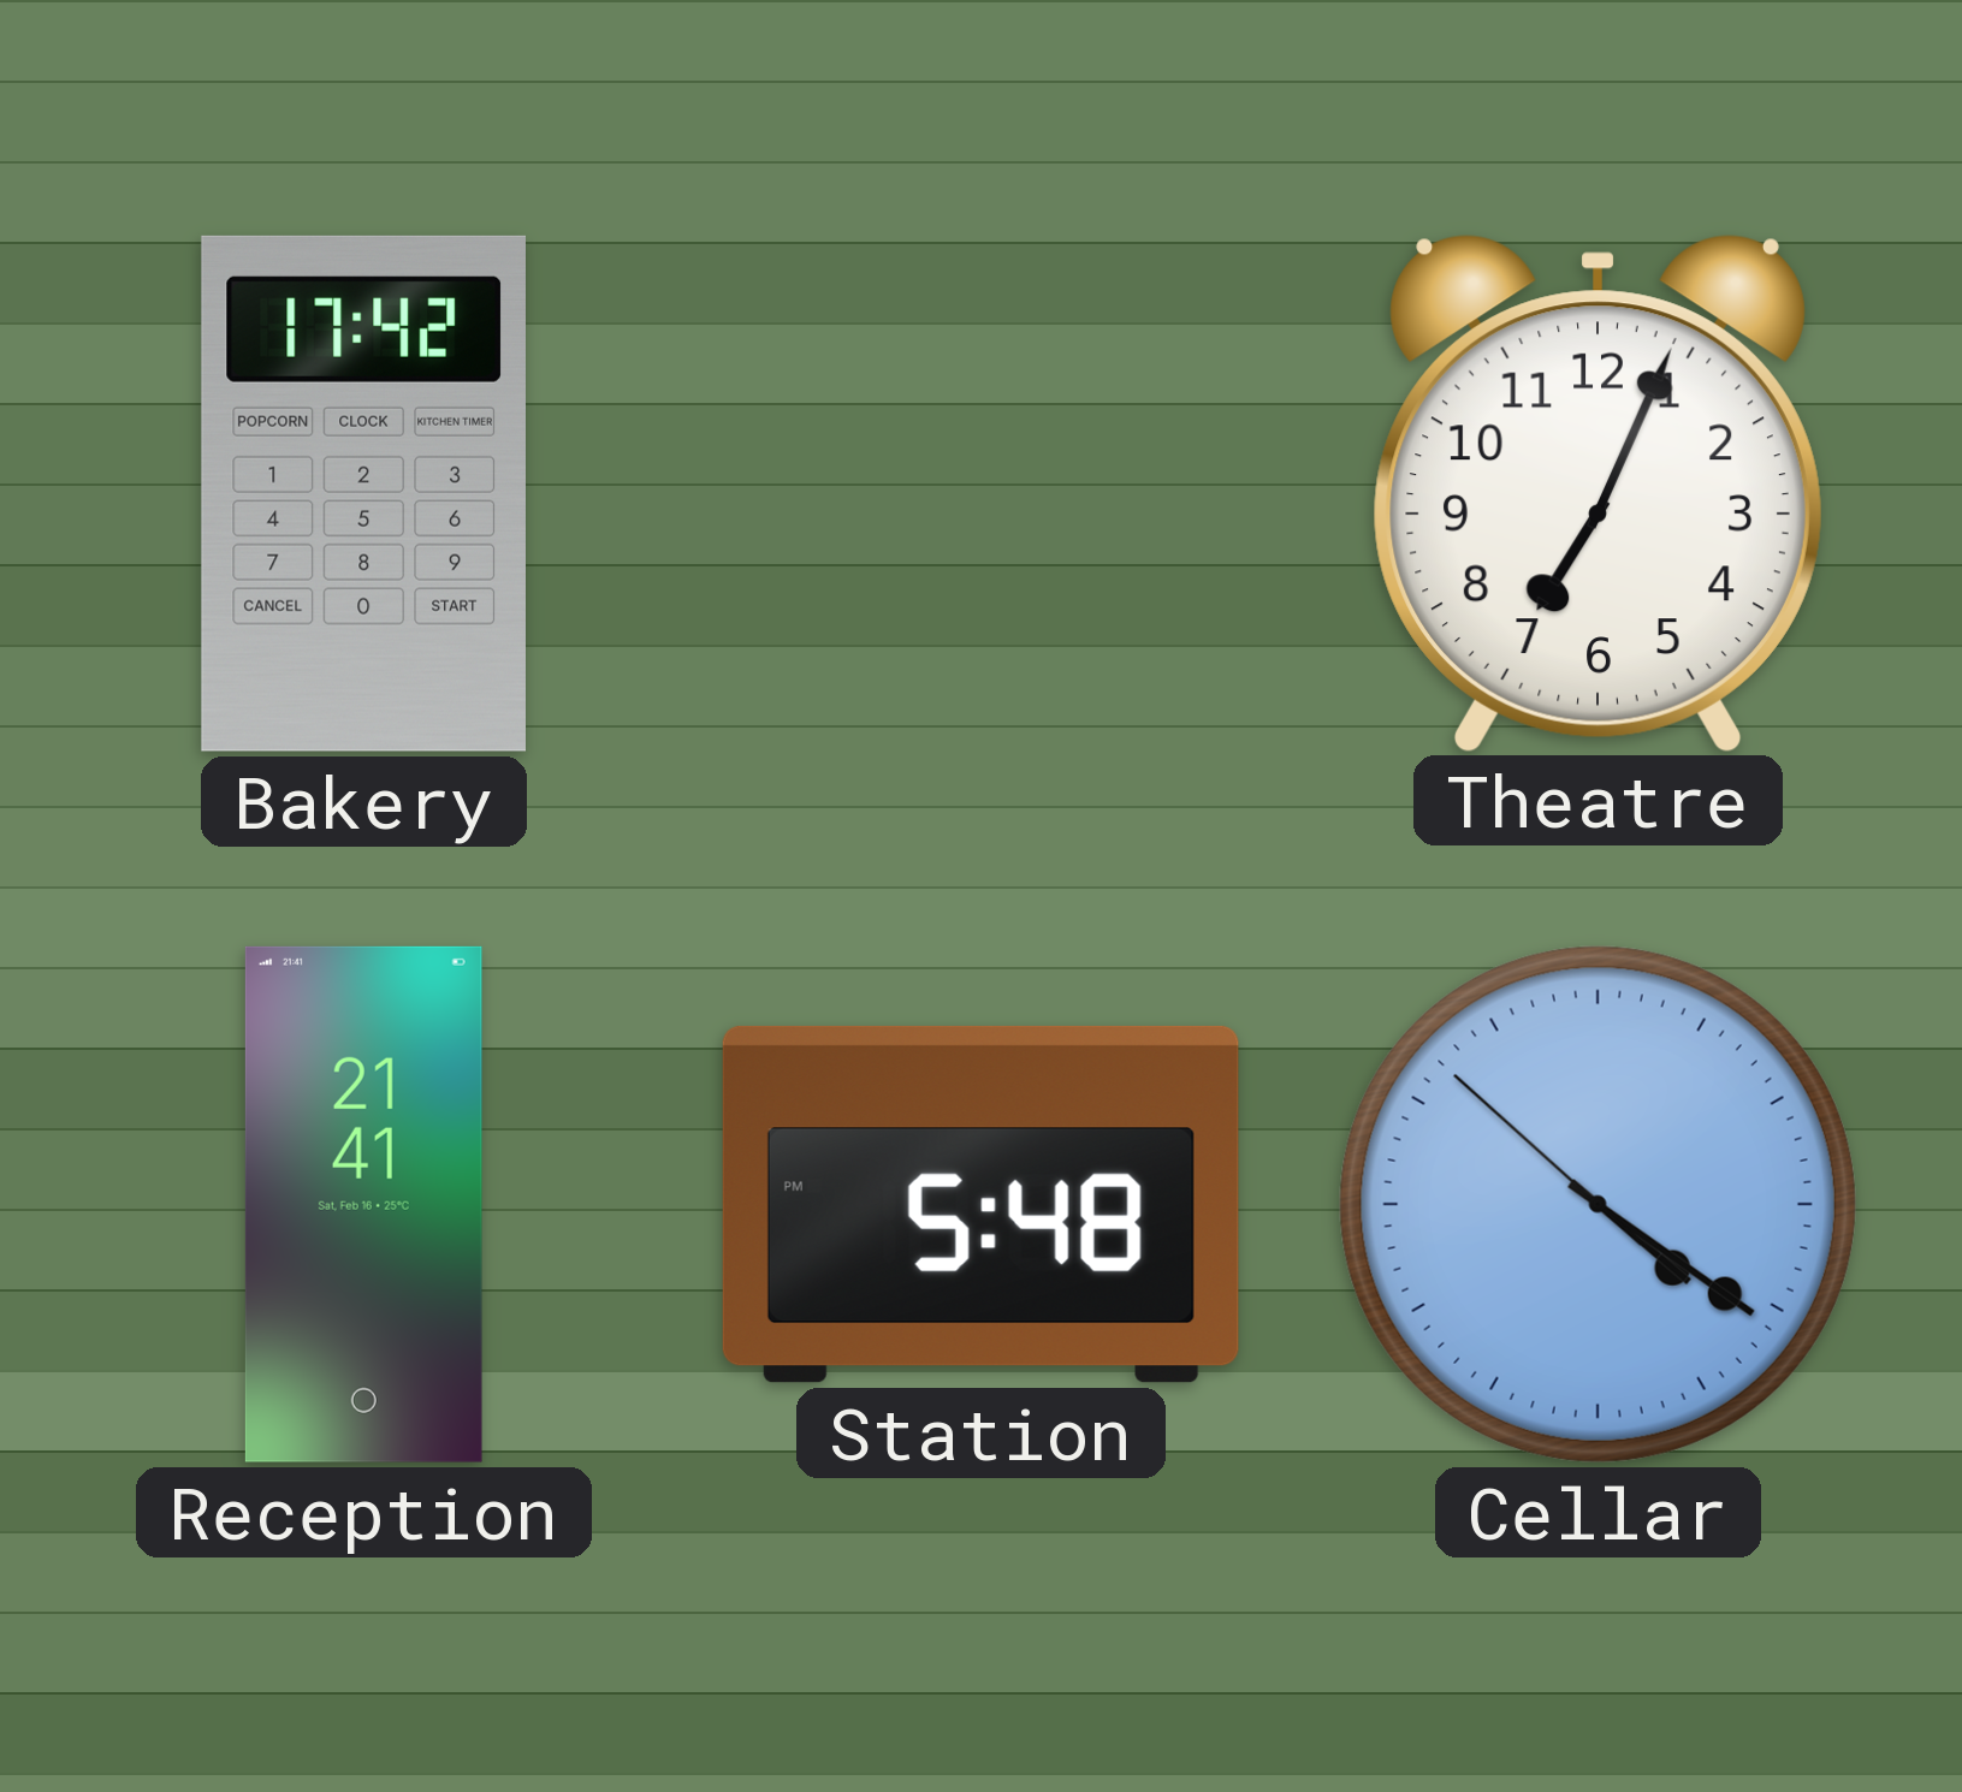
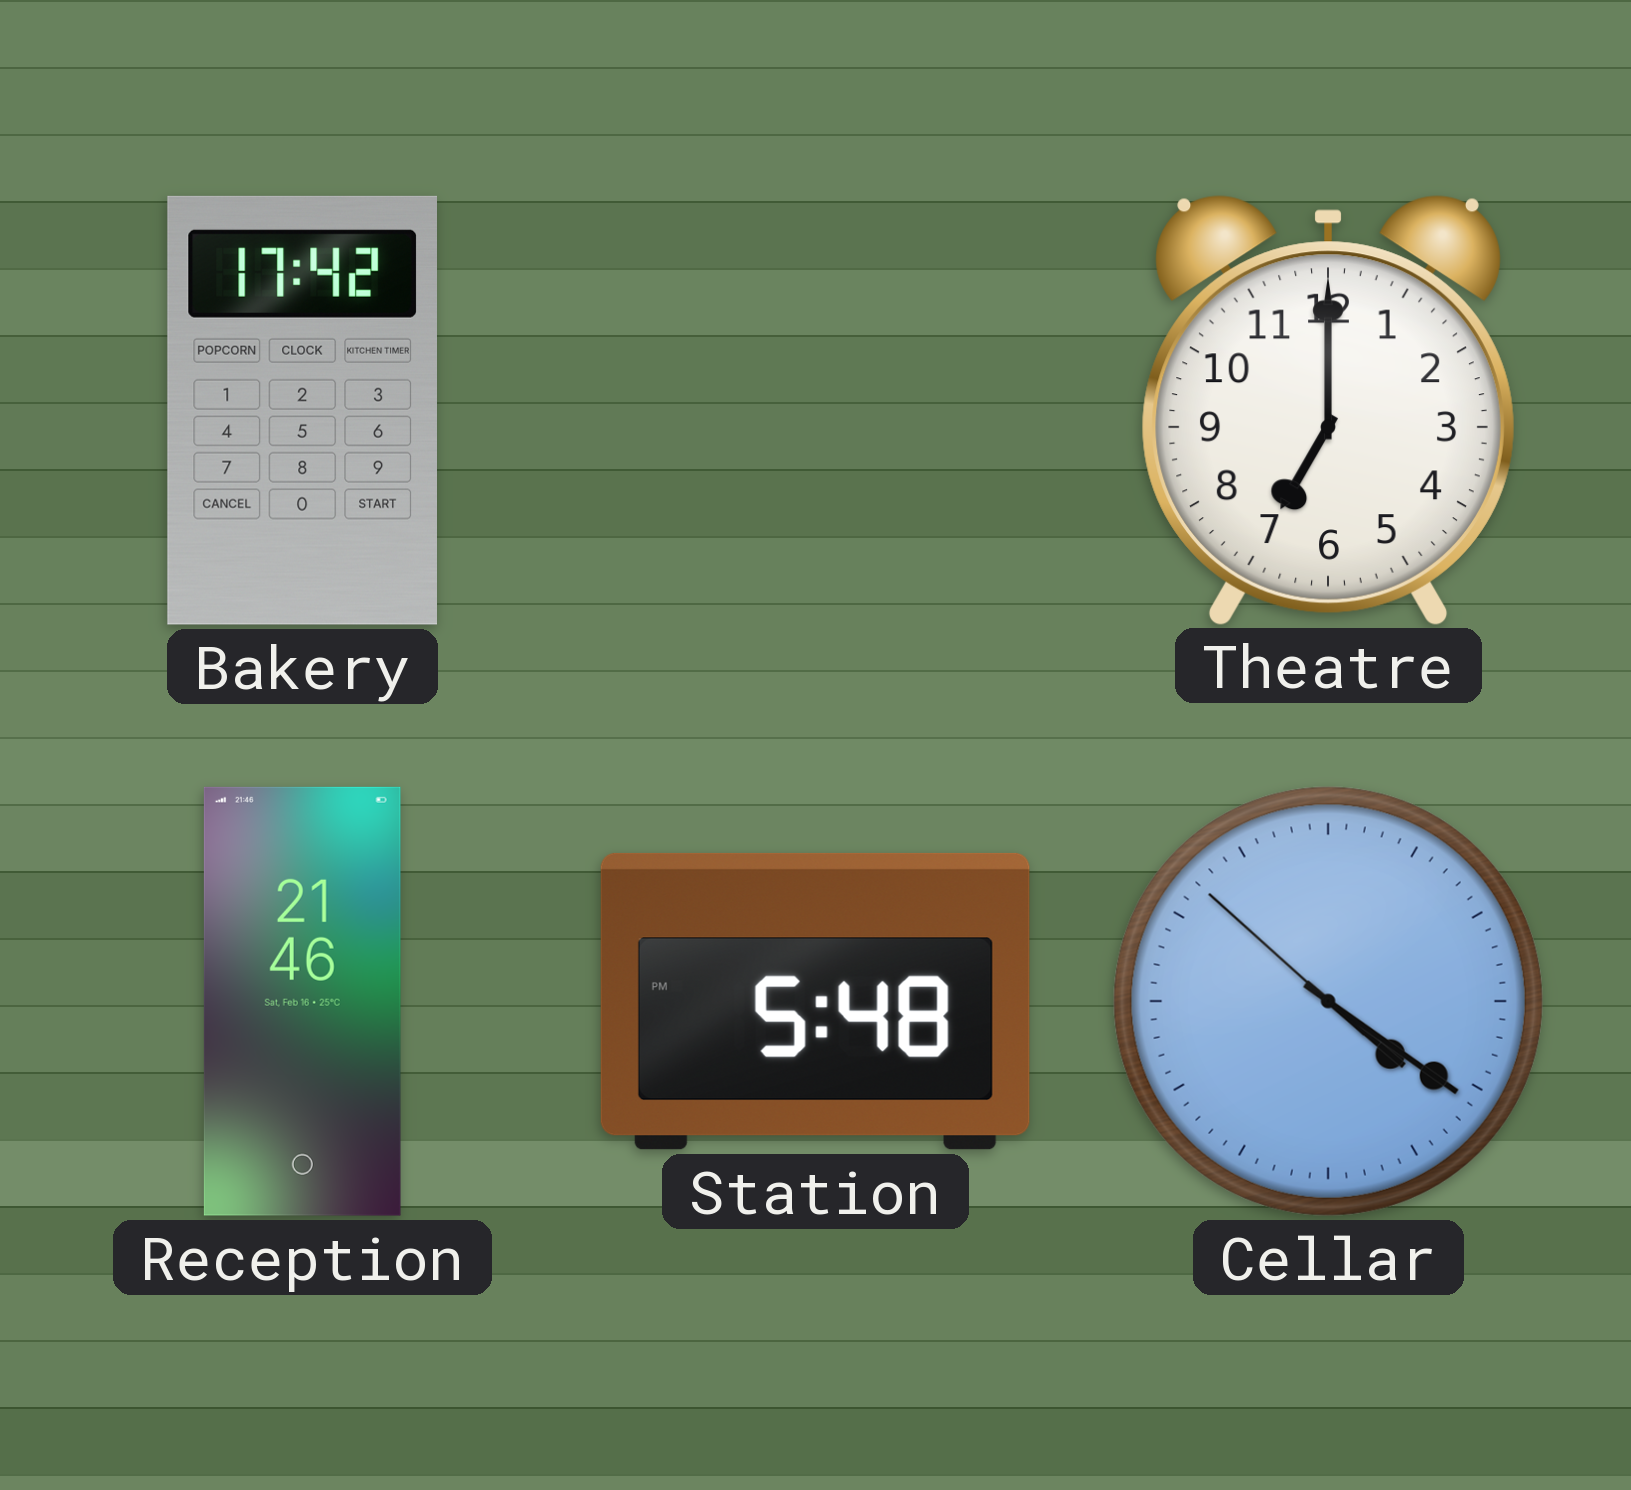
Theatre: 7:04 -> 7:00
Reception: 21:41 -> 21:46
